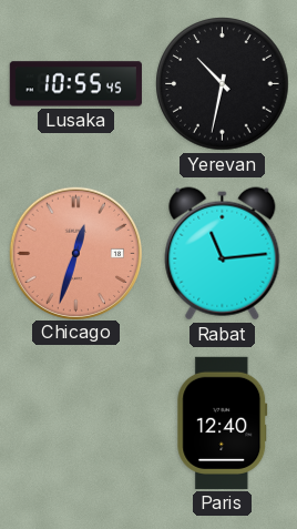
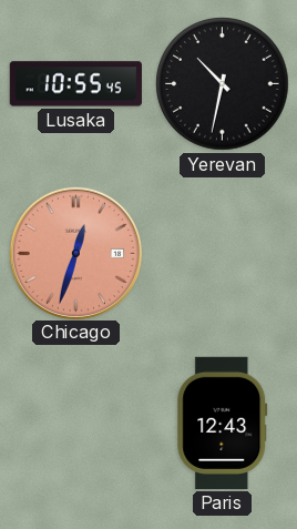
Rabat: 11:14 -> none
Paris: 12:40 -> 12:43
